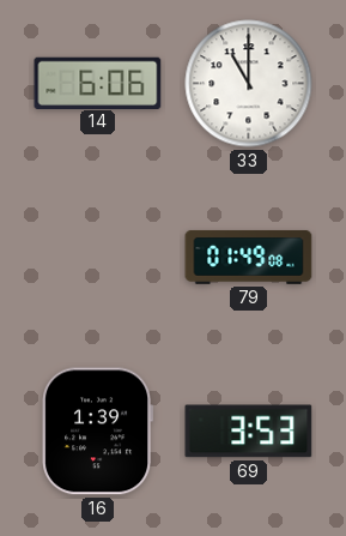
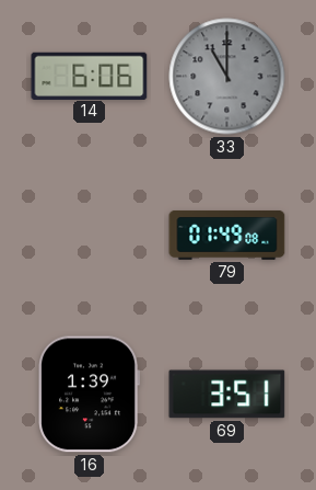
33 dial: white -> grey
69: 3:53 -> 3:51
